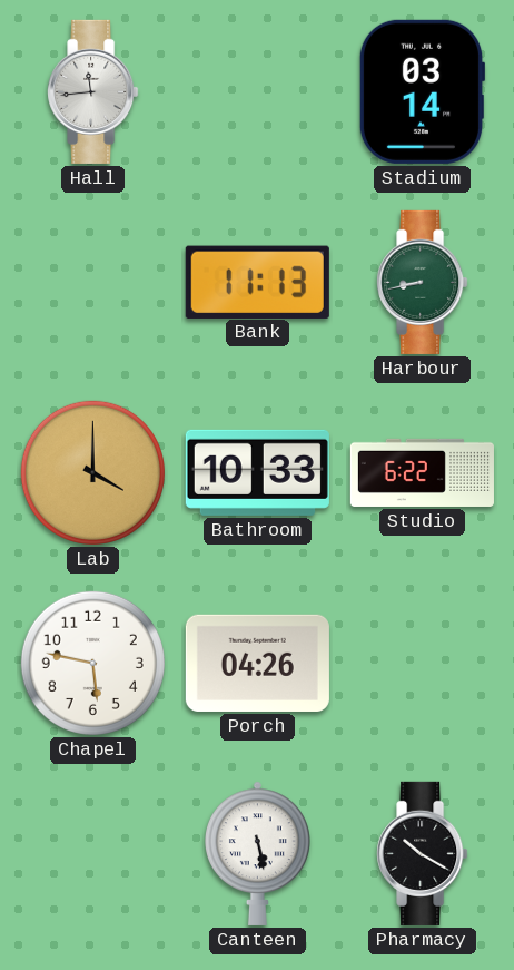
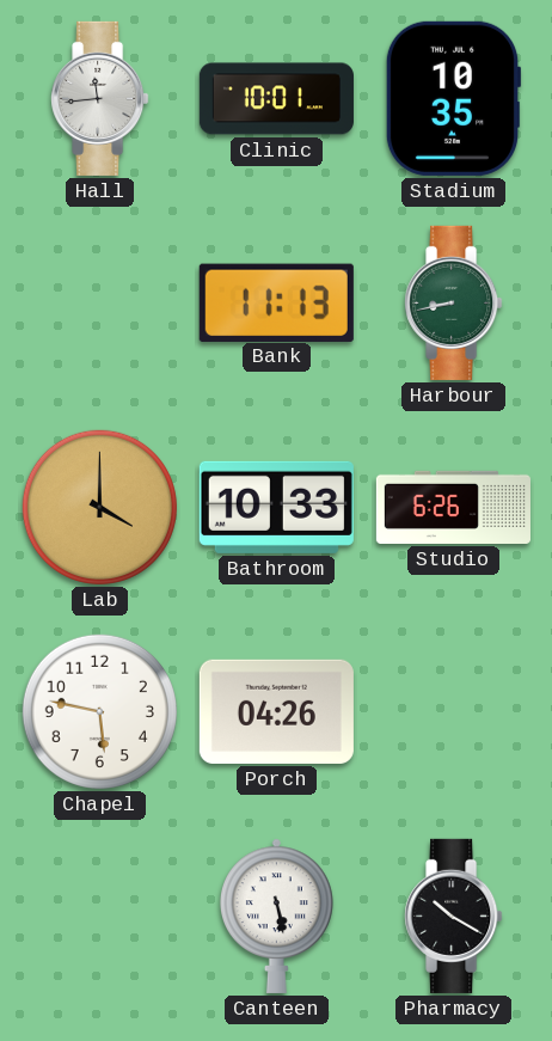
Clinic: none -> 10:01
Stadium: 03:14 -> 10:35
Studio: 6:22 -> 6:26
